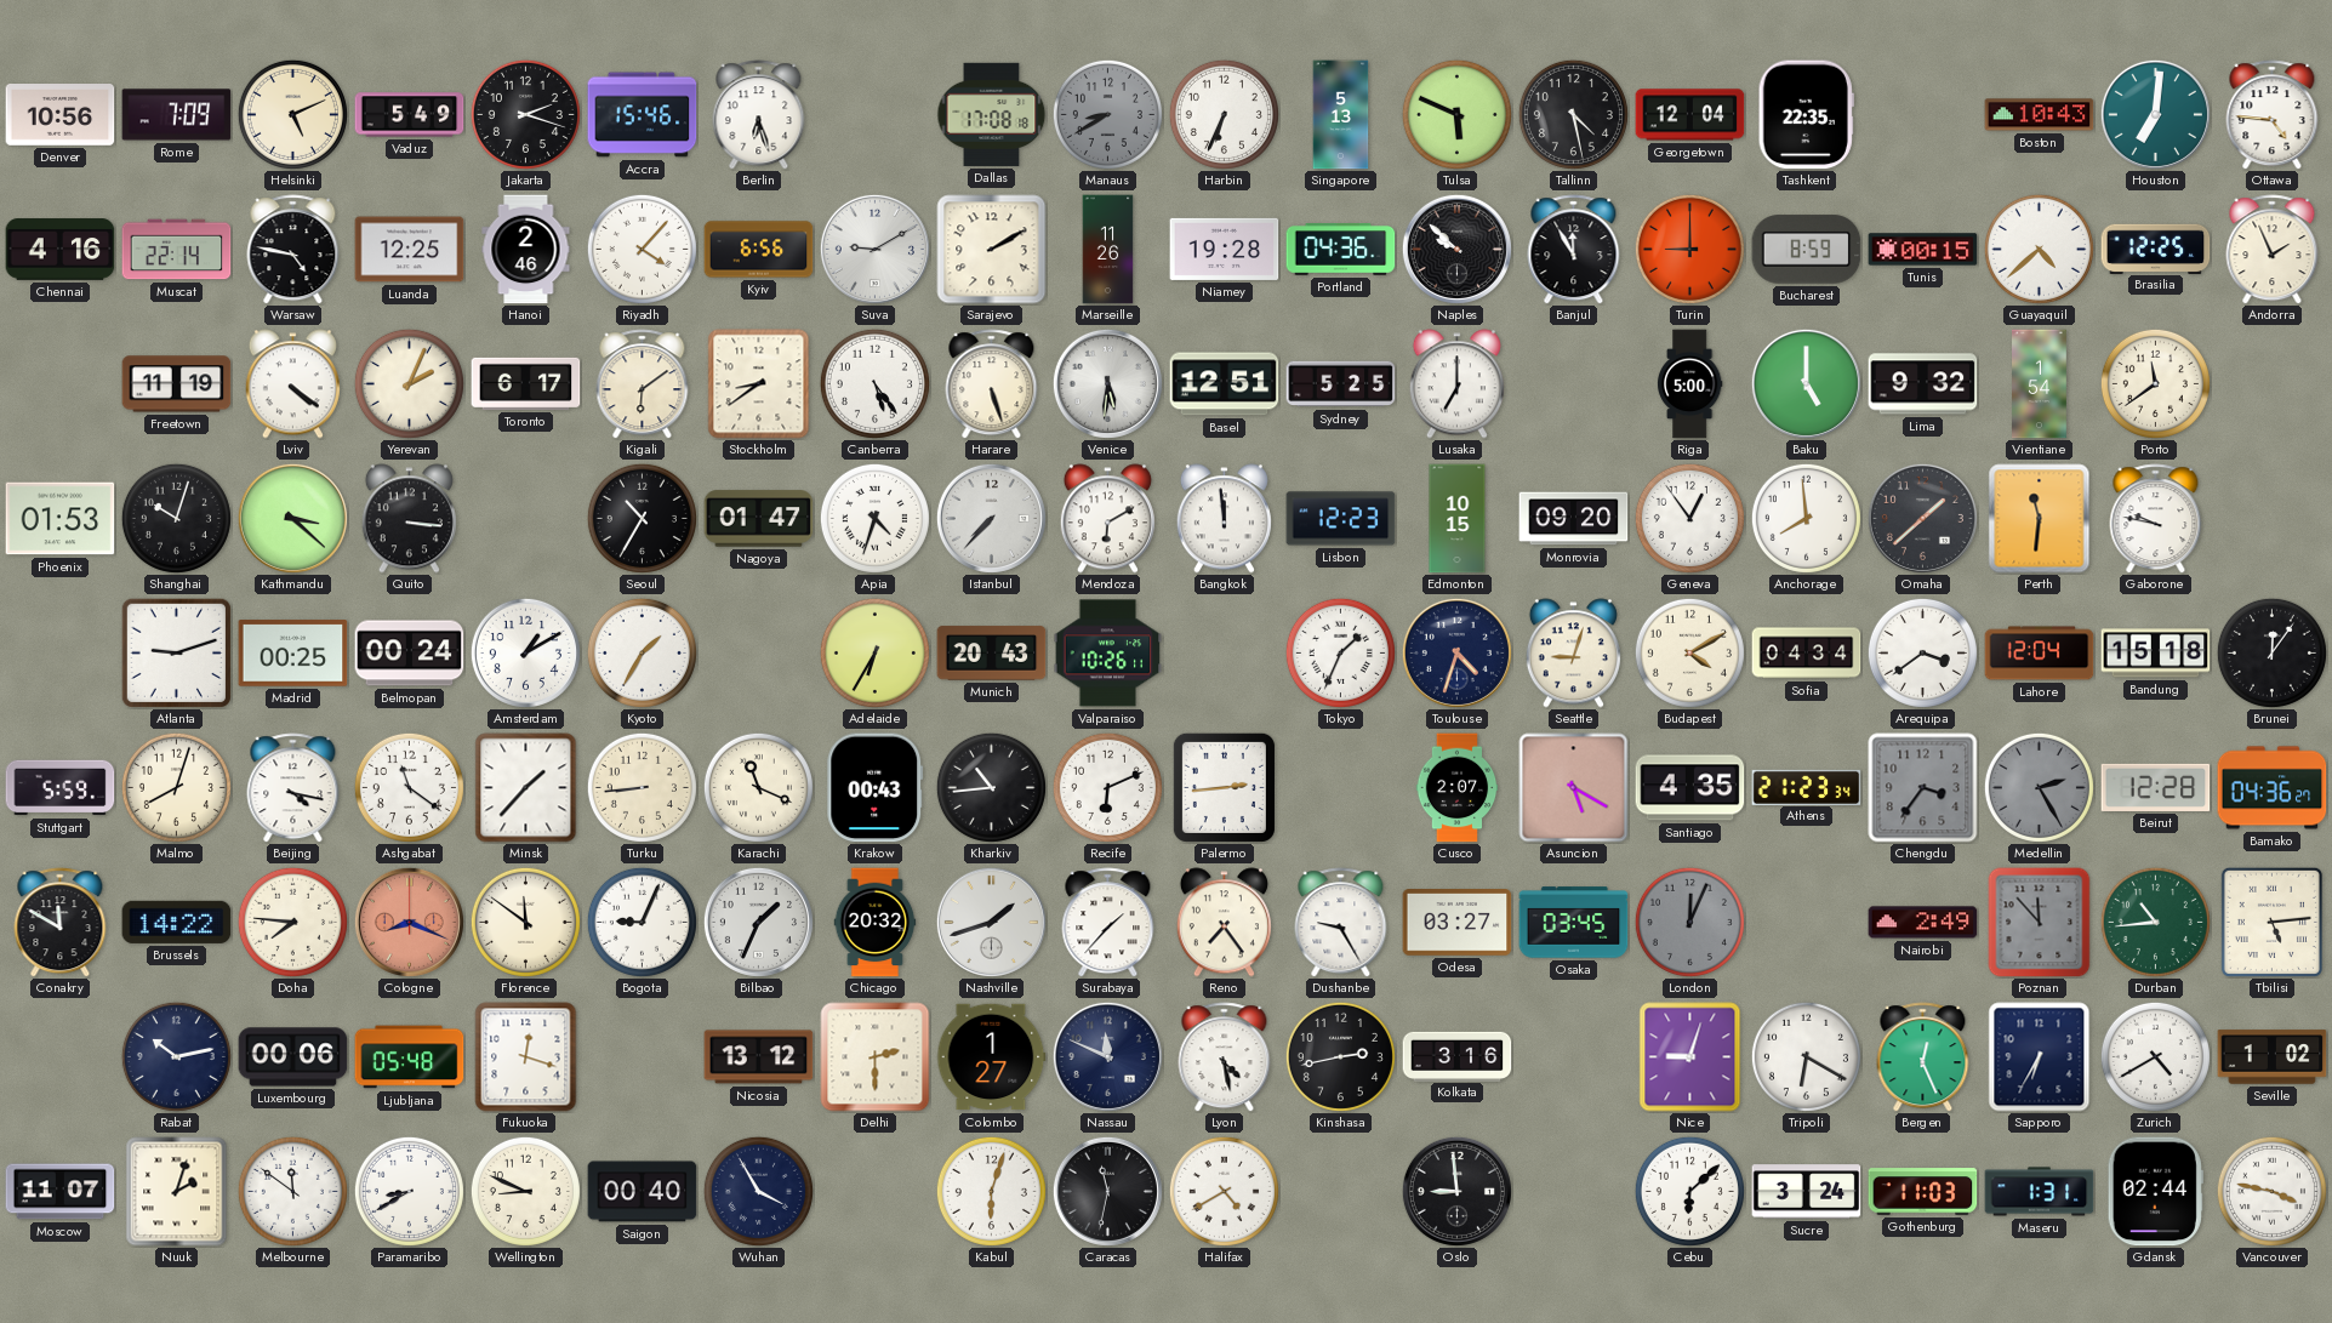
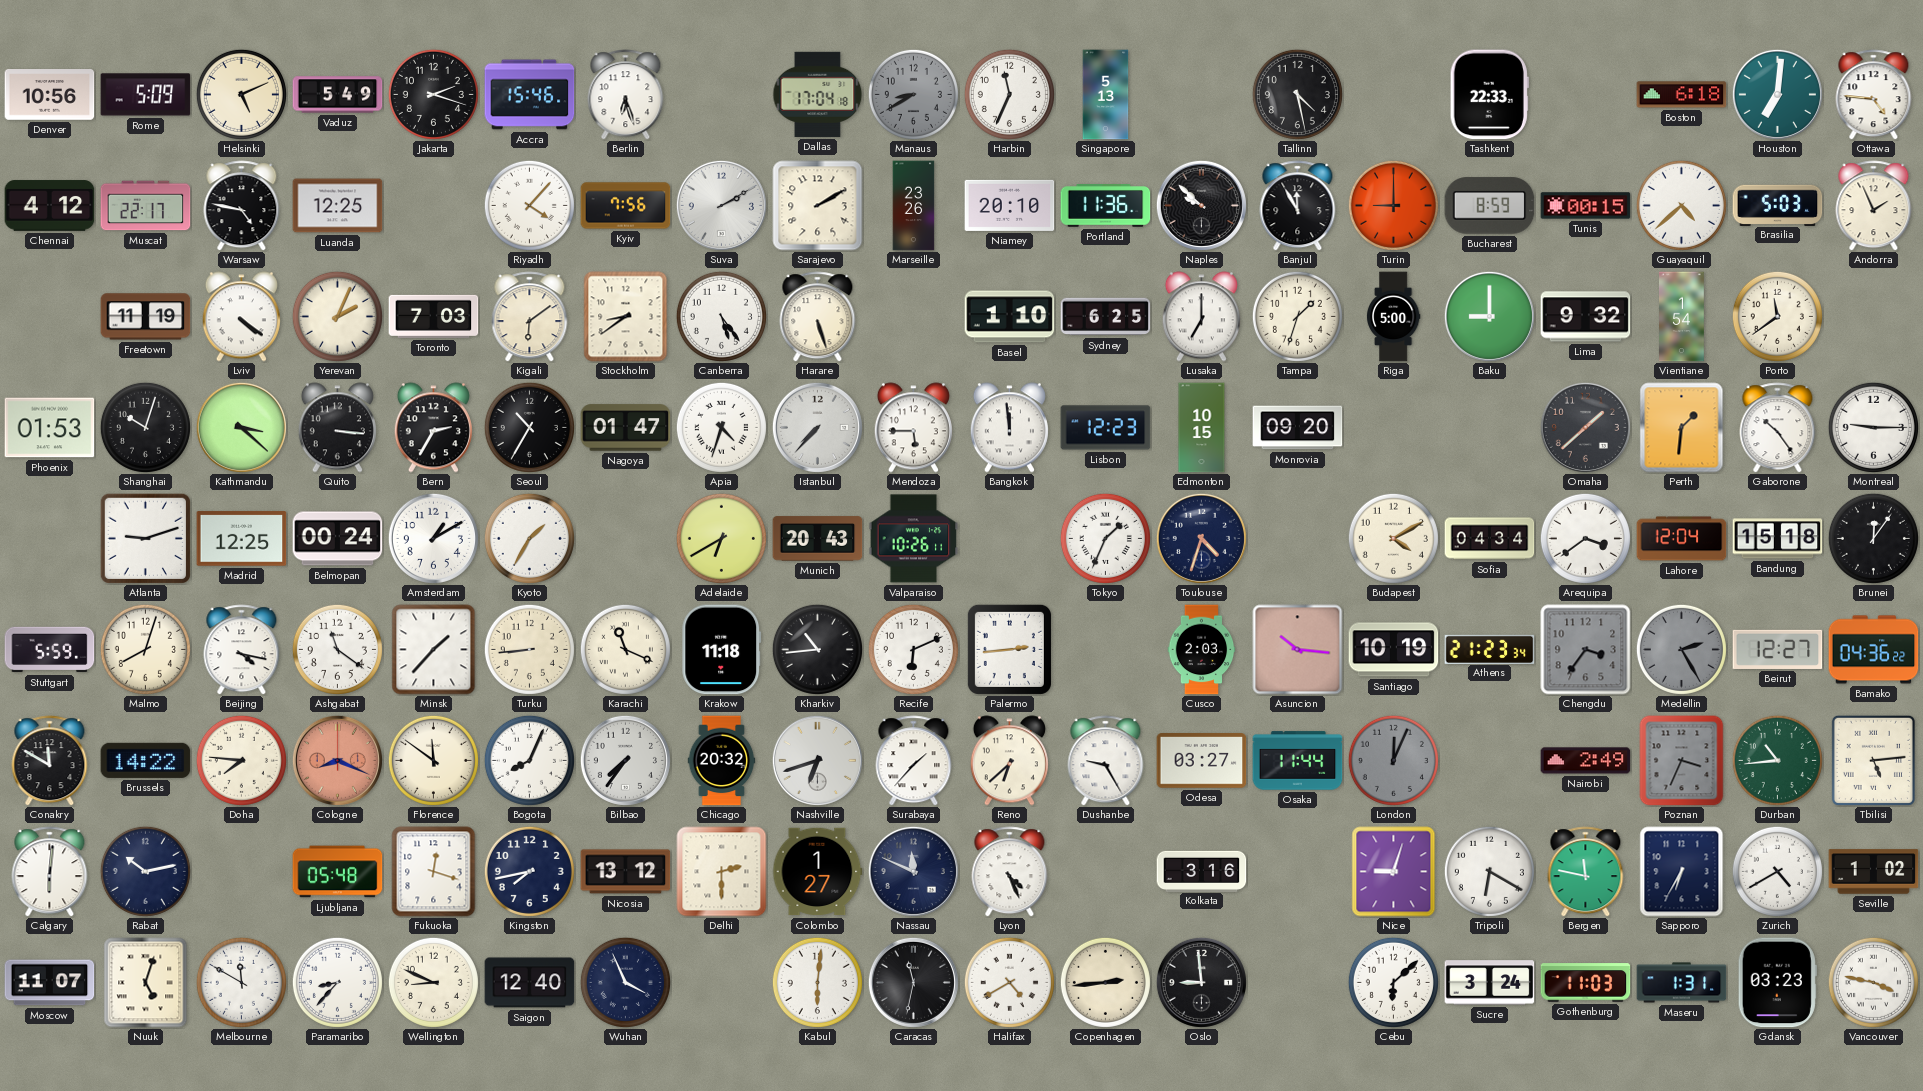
Rome: 7:09 -> 5:09
Dallas: 17:08 -> 17:04
Harbin: 6:34 -> 11:34
Tulsa: 5:49 -> none
Georgetown: 12:04 -> none
Tashkent: 22:35 -> 22:33
Boston: 10:43 -> 6:18
Chennai: 4:16 -> 4:12
Muscat: 22:14 -> 22:17
Hanoi: 2:46 -> none
Kyiv: 6:56 -> 7:56
Suva: 9:10 -> 2:10
Marseille: 11:26 -> 23:26
Niamey: 19:28 -> 20:10
Portland: 04:36 -> 11:36
Brasilia: 12:25 -> 5:03
Toronto: 6:17 -> 7:03
Venice: 5:31 -> none
Basel: 12:51 -> 1:10
Sydney: 5:25 -> 6:25
Tampa: none -> 1:33
Baku: 5:00 -> 9:00
Bern: none -> 2:35
Mendoza: 6:10 -> 5:45
Geneva: 12:54 -> none
Anchorage: 7:59 -> none
Perth: 11:31 -> 1:31
Gaborone: 9:47 -> 10:24
Montreal: none -> 9:15
Madrid: 00:25 -> 12:25
Adelaide: 6:35 -> 6:40
Seattle: 9:03 -> none
Krakow: 00:43 -> 11:18
Cusco: 2:07 -> 2:03
Asuncion: 5:20 -> 10:16
Santiago: 4:35 -> 10:19
Beirut: 12:28 -> 12:27
Bamako: 04:36:27 -> 04:36:22
Bogota: 9:04 -> 8:04
Bilbao: 1:34 -> 7:36
Nashville: 1:42 -> 6:42
Reno: 7:24 -> 6:38
Osaka: 03:45 -> 11:44
Poznan: 11:53 -> 3:34
Calgary: none -> 6:01
Luxembourg: 00:06 -> none
Kingston: none -> 7:43
Lyon: 4:28 -> 4:26
Kinshasa: 2:43 -> none
Bergen: 12:26 -> 11:47
Nuuk: 2:03 -> 5:03
Melbourne: 11:51 -> 11:50
Paramaribo: 8:40 -> 8:37
Saigon: 00:40 -> 12:40
Wuhan: 3:55 -> 3:56
Kabul: 6:03 -> 6:01
Copenhagen: none -> 2:44
Gdansk: 02:44 -> 03:23
